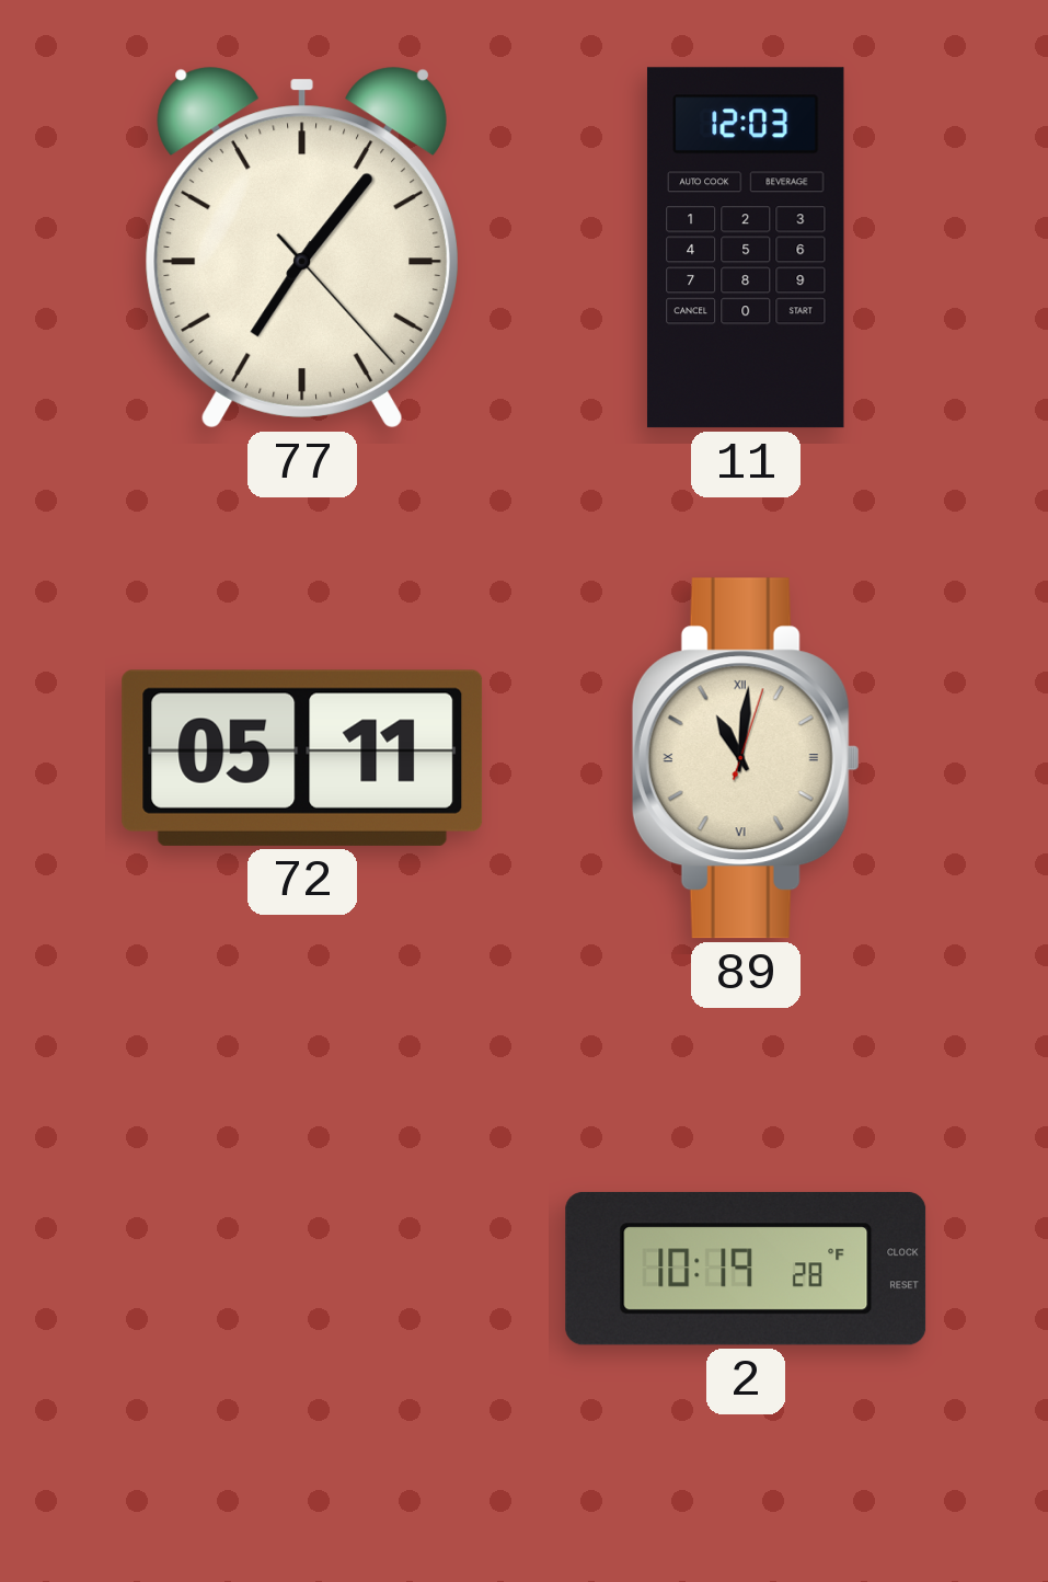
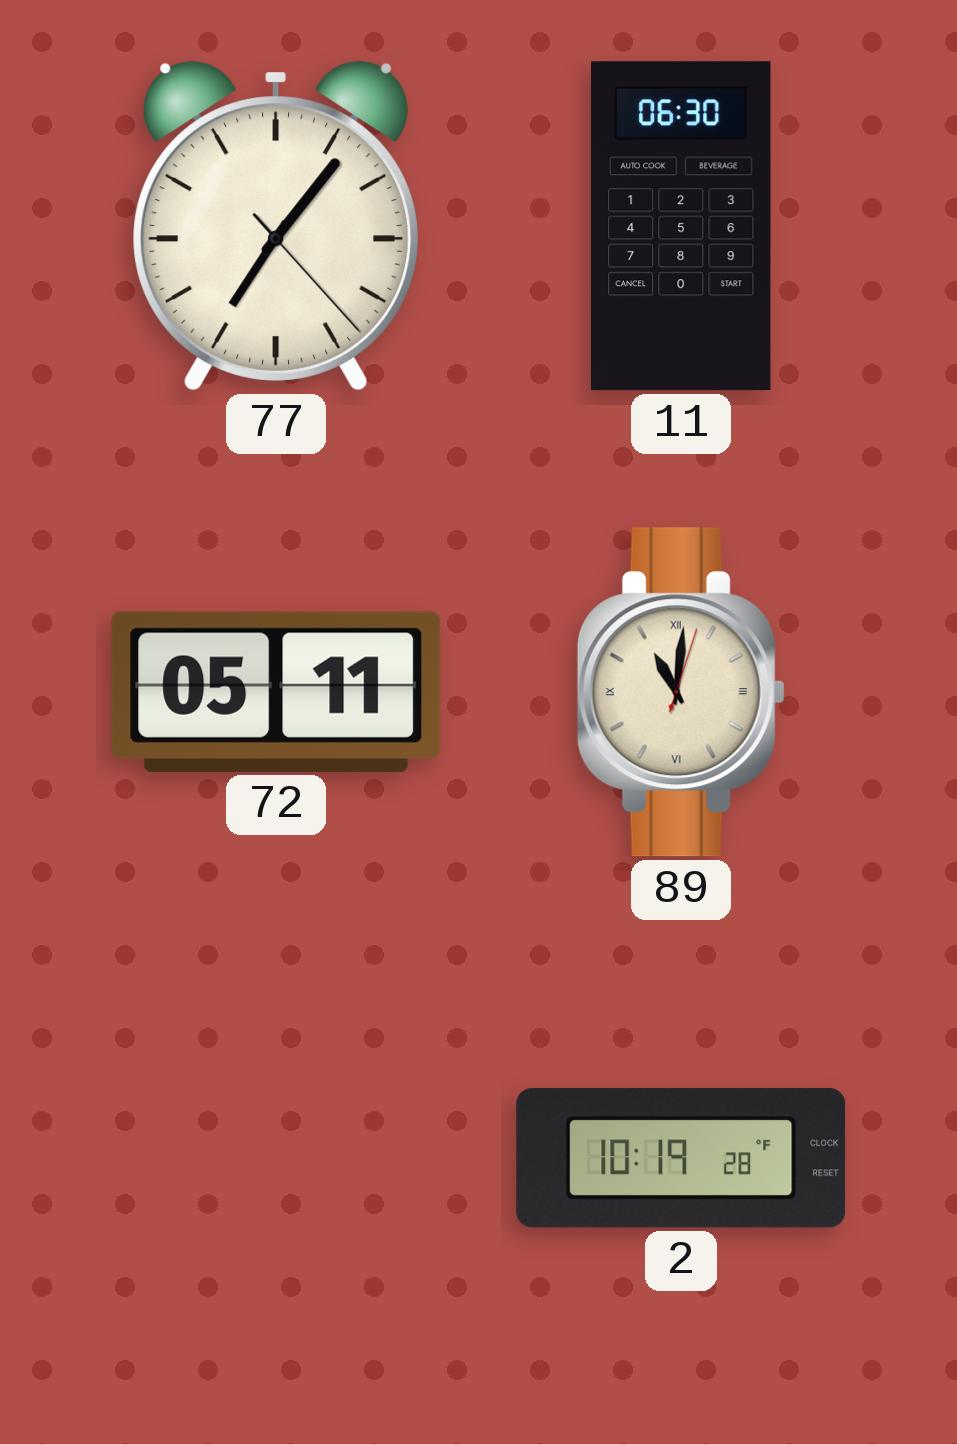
11: 12:03 -> 06:30
